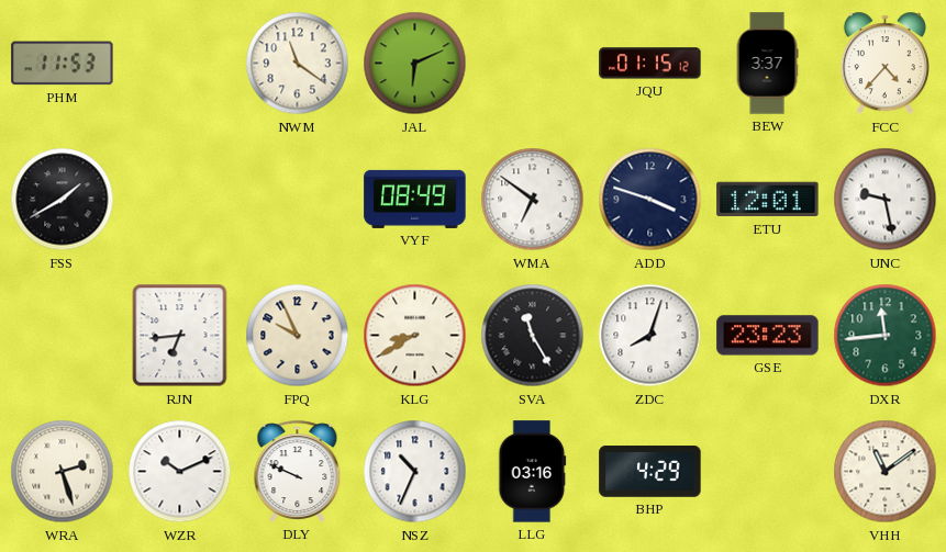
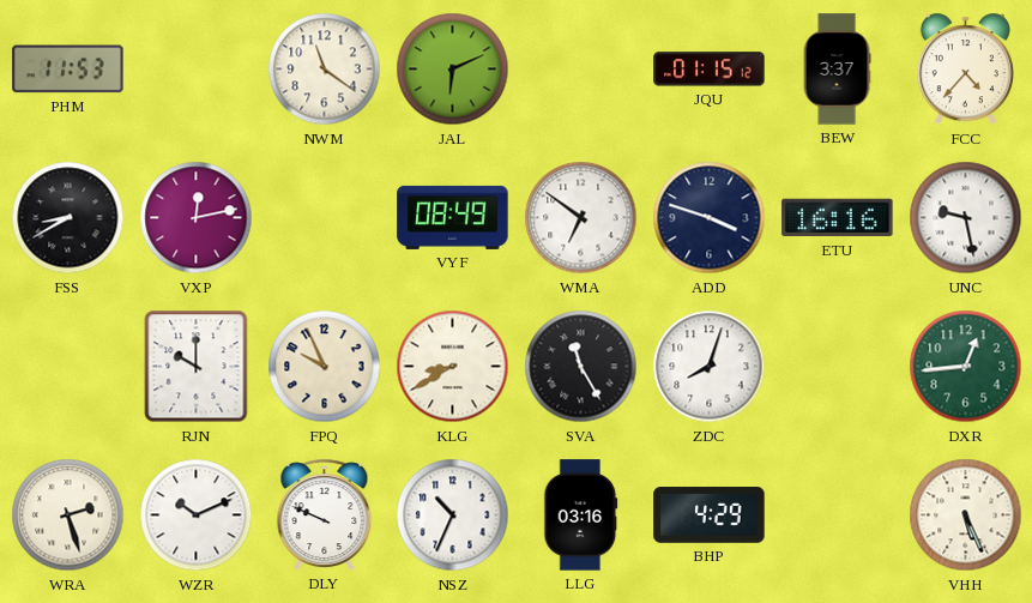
FSS: 1:40 -> 8:40
VXP: none -> 12:13
ETU: 12:01 -> 16:16
RJN: 6:44 -> 10:00
GSE: 23:23 -> none
DXR: 11:44 -> 12:44
VHH: 11:09 -> 5:26
